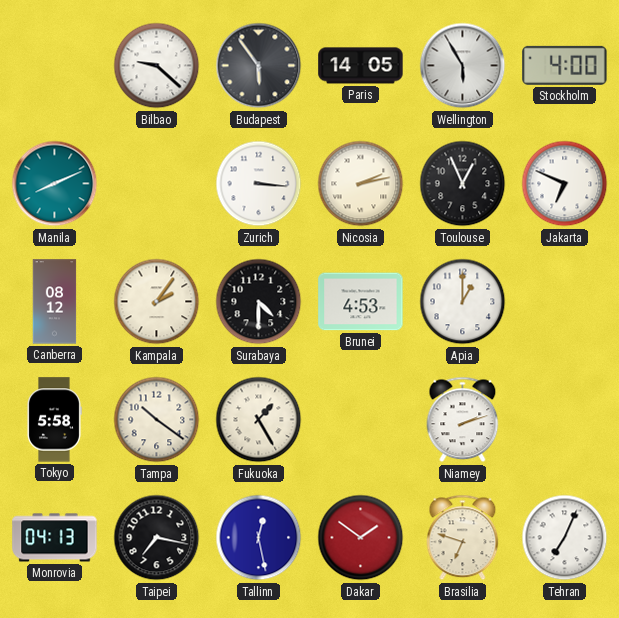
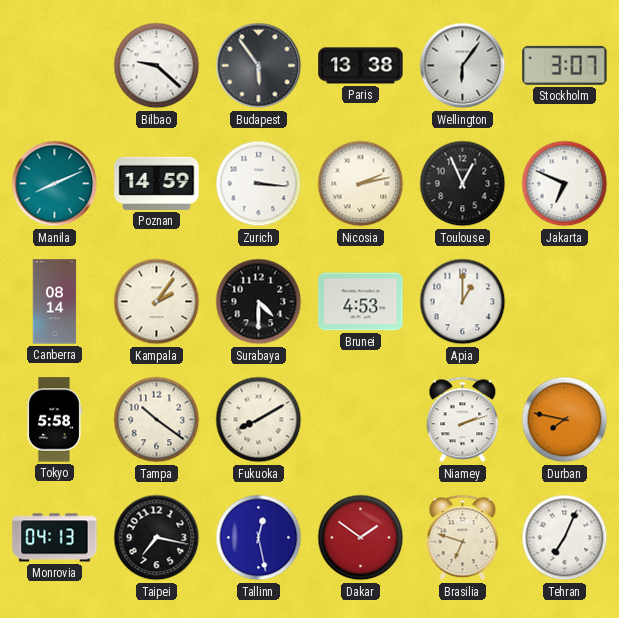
Paris: 14:05 -> 13:38
Wellington: 5:55 -> 6:06
Stockholm: 4:00 -> 3:07
Poznan: none -> 14:59
Canberra: 08:12 -> 08:14
Fukuoka: 1:25 -> 8:10
Durban: none -> 7:47
